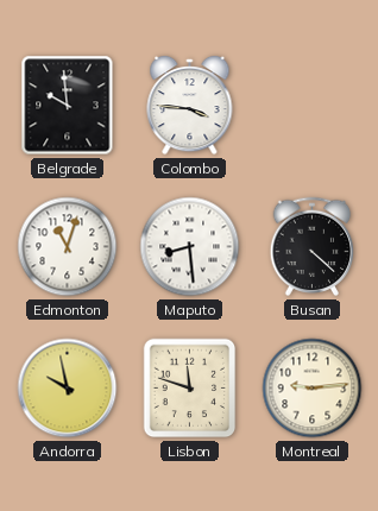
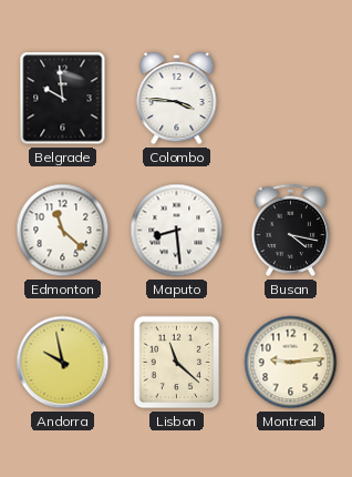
Edmonton: 11:03 -> 11:22
Busan: 4:22 -> 4:17
Lisbon: 11:48 -> 11:22
